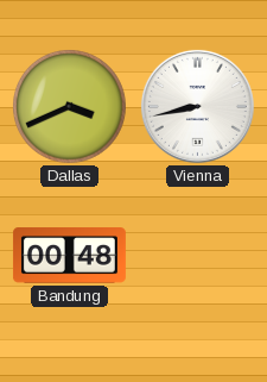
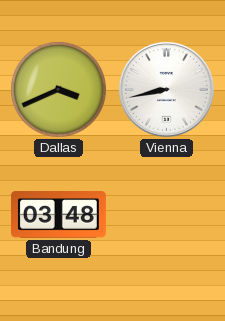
Bandung: 00:48 -> 03:48
